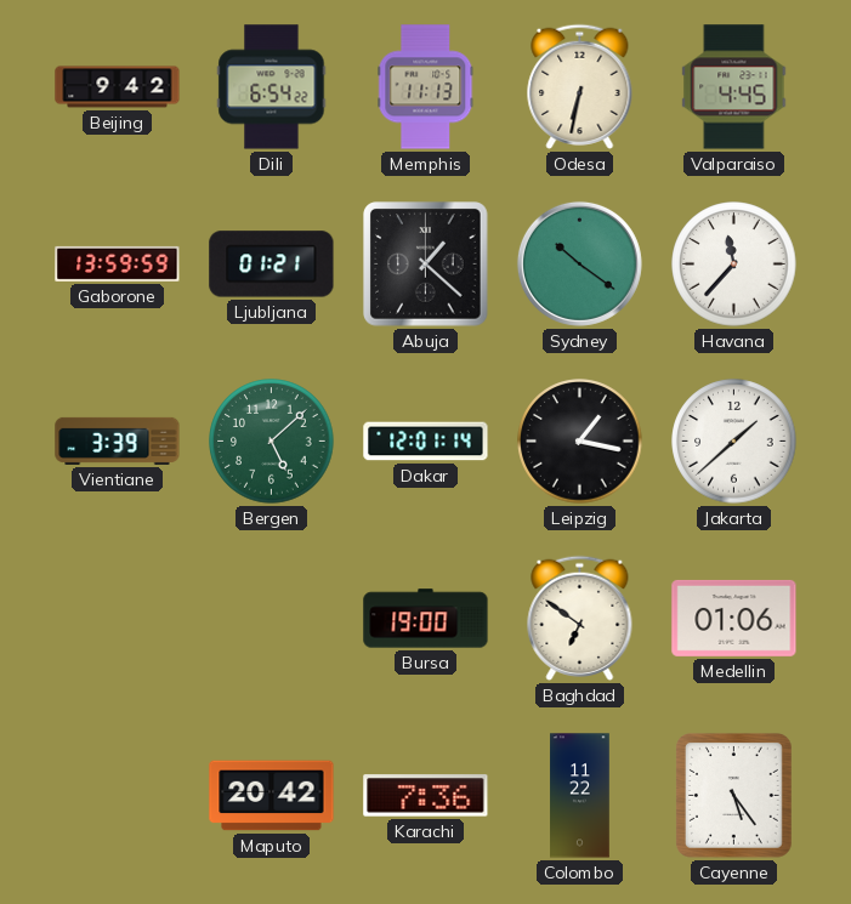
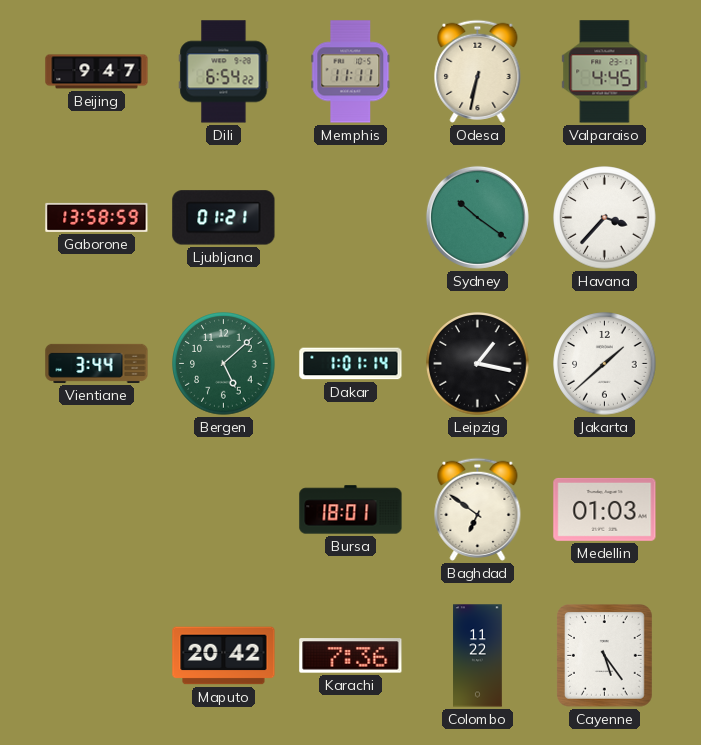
Beijing: 9:42 -> 9:47
Memphis: 11:13 -> 11:11
Gaborone: 13:59 -> 13:58
Abuja: 1:22 -> none
Havana: 11:37 -> 3:37
Vientiane: 3:39 -> 3:44
Dakar: 12:01 -> 1:01
Bursa: 19:00 -> 18:01
Medellin: 01:06 -> 01:03
